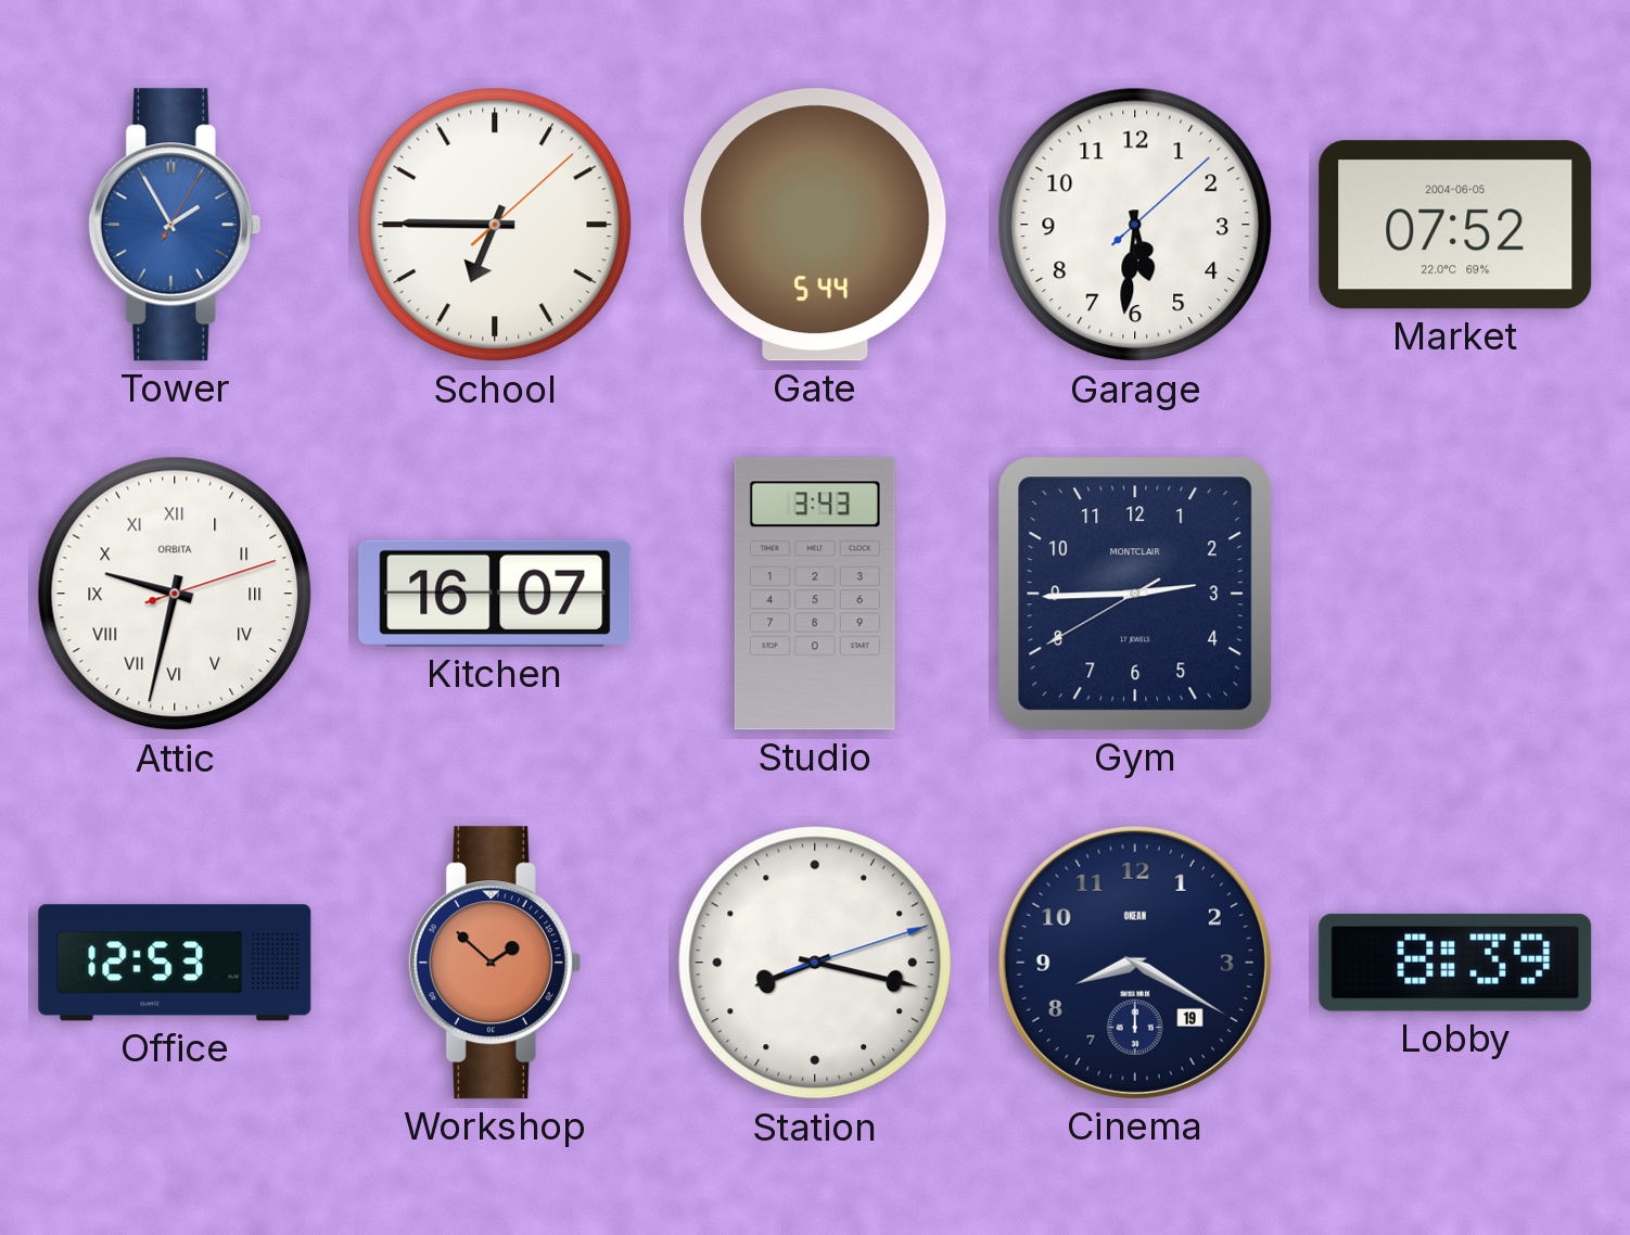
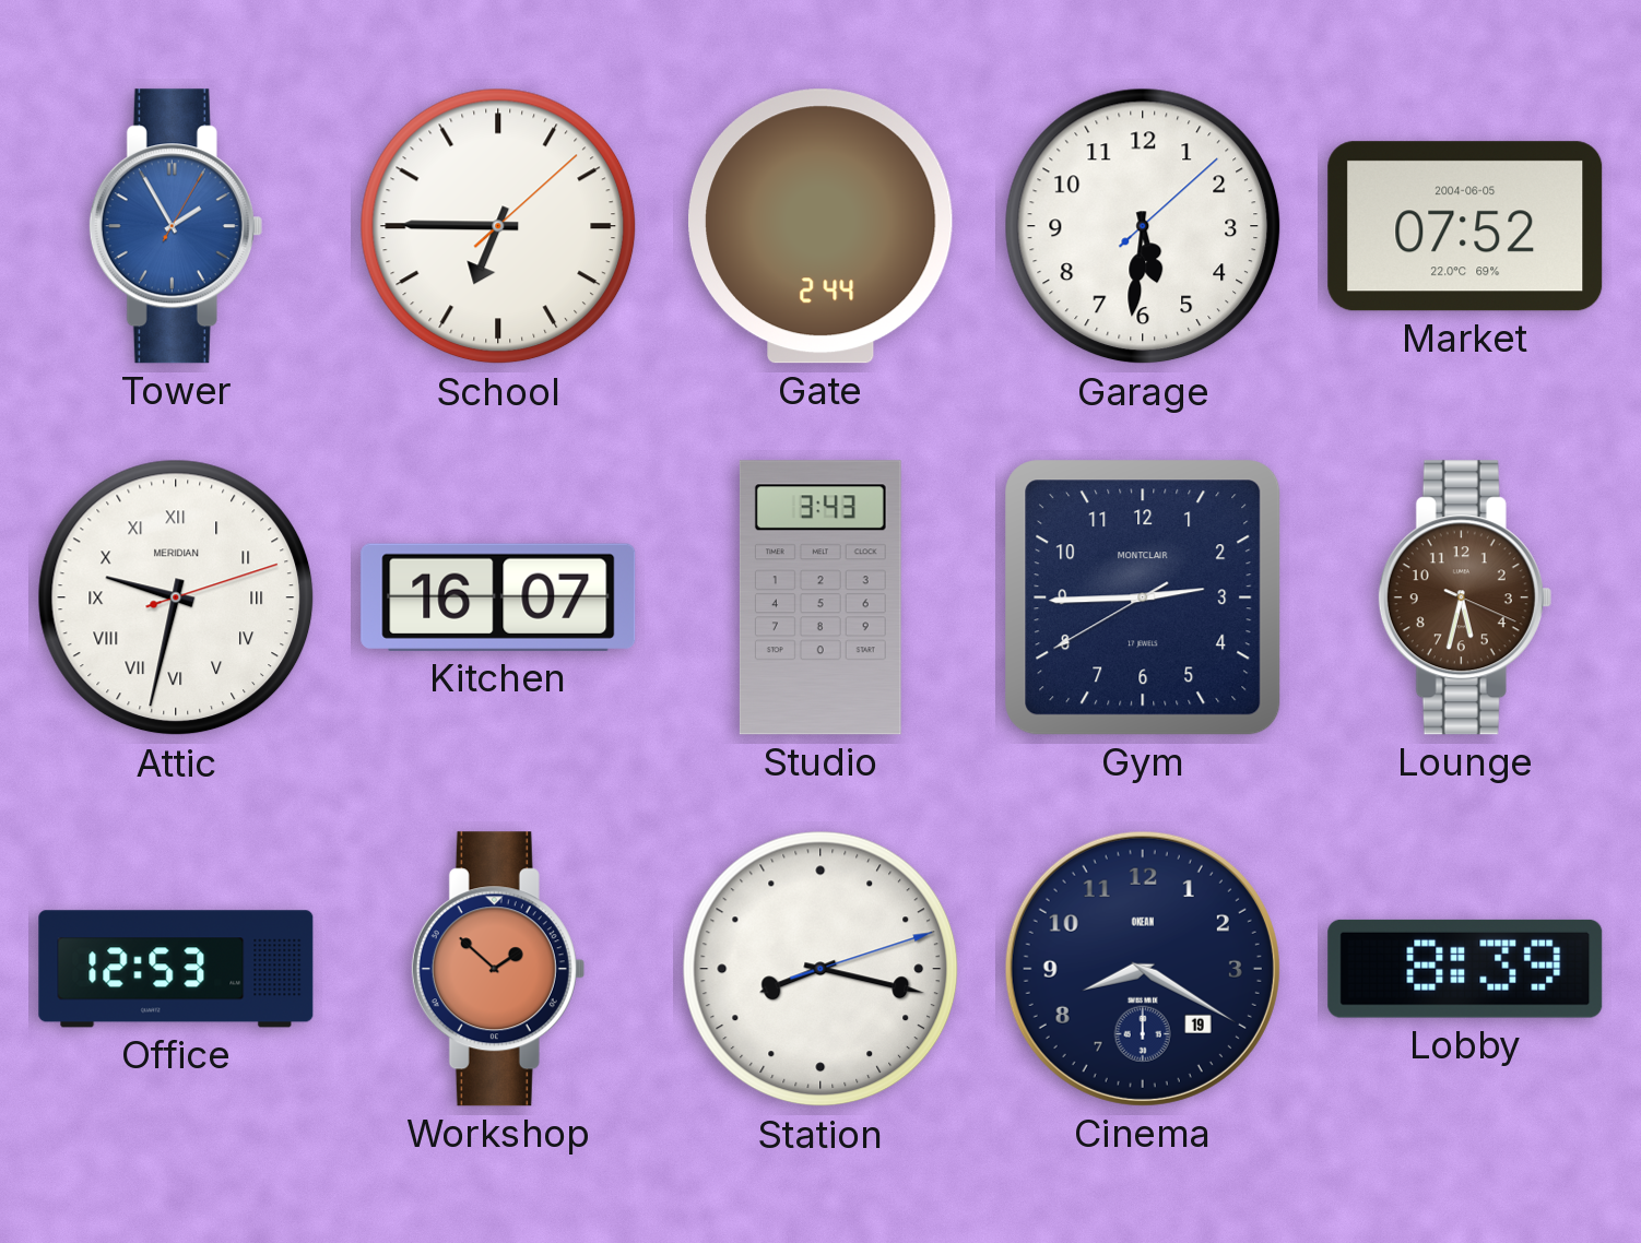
Gate: 5:44 -> 2:44
Attic brand: ORBITA -> MERIDIAN
Lounge: none -> 5:32
